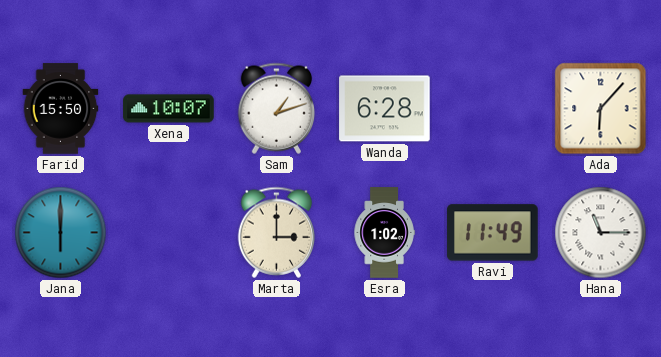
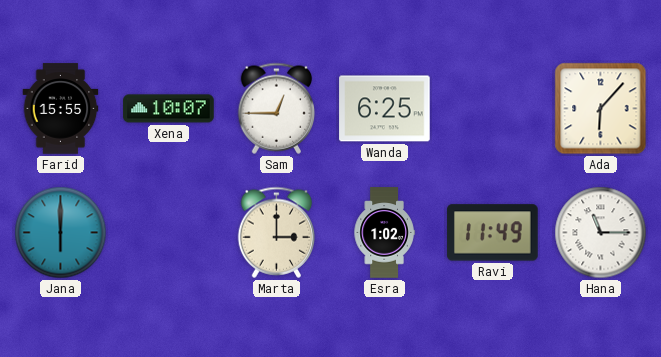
Farid: 15:50 -> 15:55
Sam: 1:12 -> 12:45
Wanda: 6:28 -> 6:25
